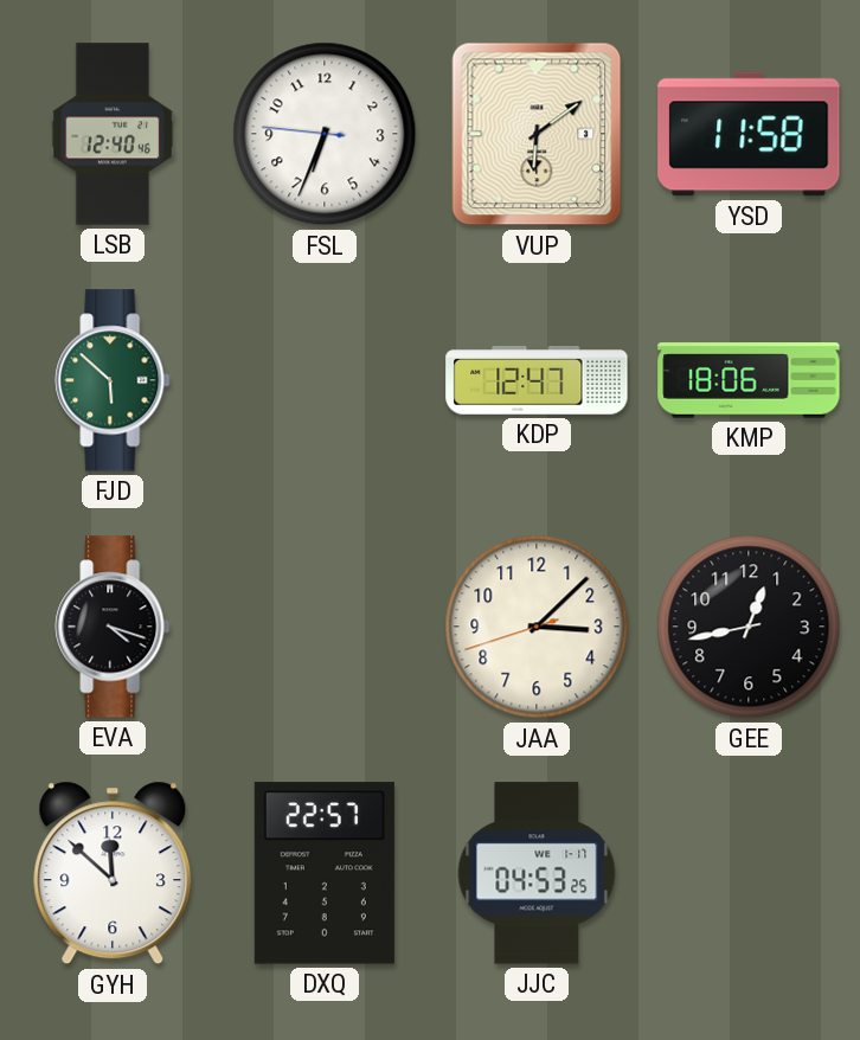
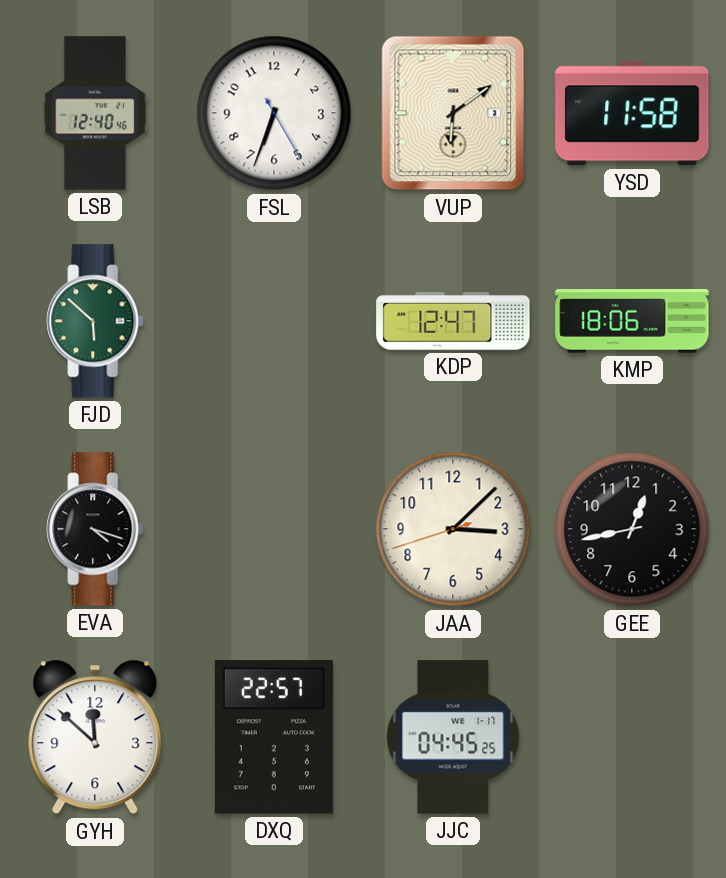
FSL: 6:33:46 -> 6:33:25
JJC: 04:53 -> 04:45
